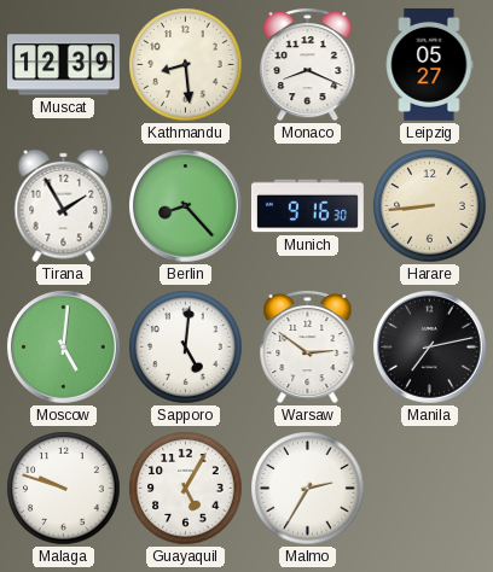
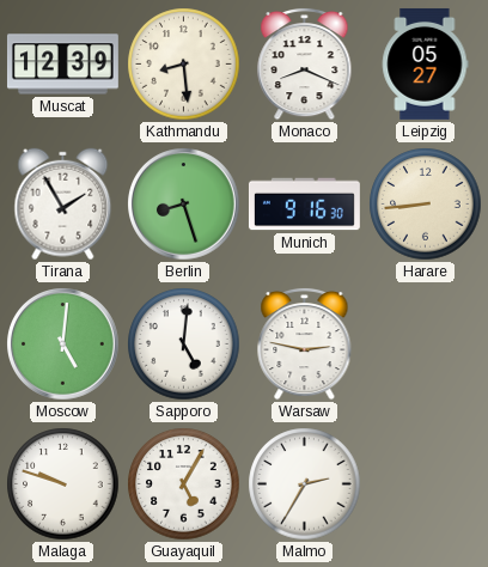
Berlin: 8:23 -> 8:27
Warsaw: 2:51 -> 2:47
Manila: 7:13 -> none
